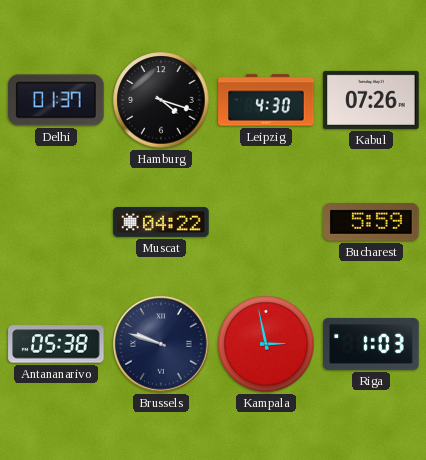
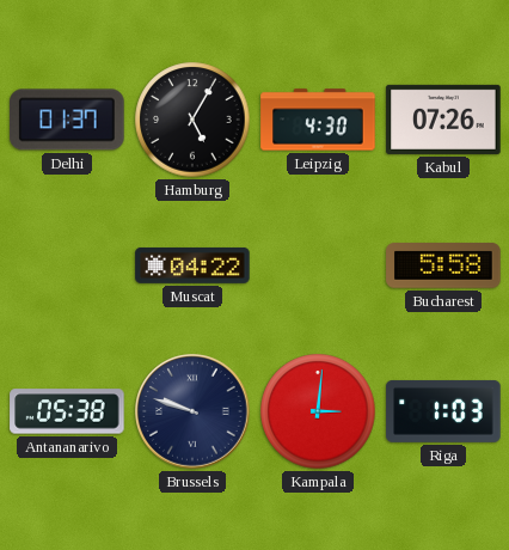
Hamburg: 4:18 -> 5:05
Bucharest: 5:59 -> 5:58
Kampala: 2:58 -> 3:01
